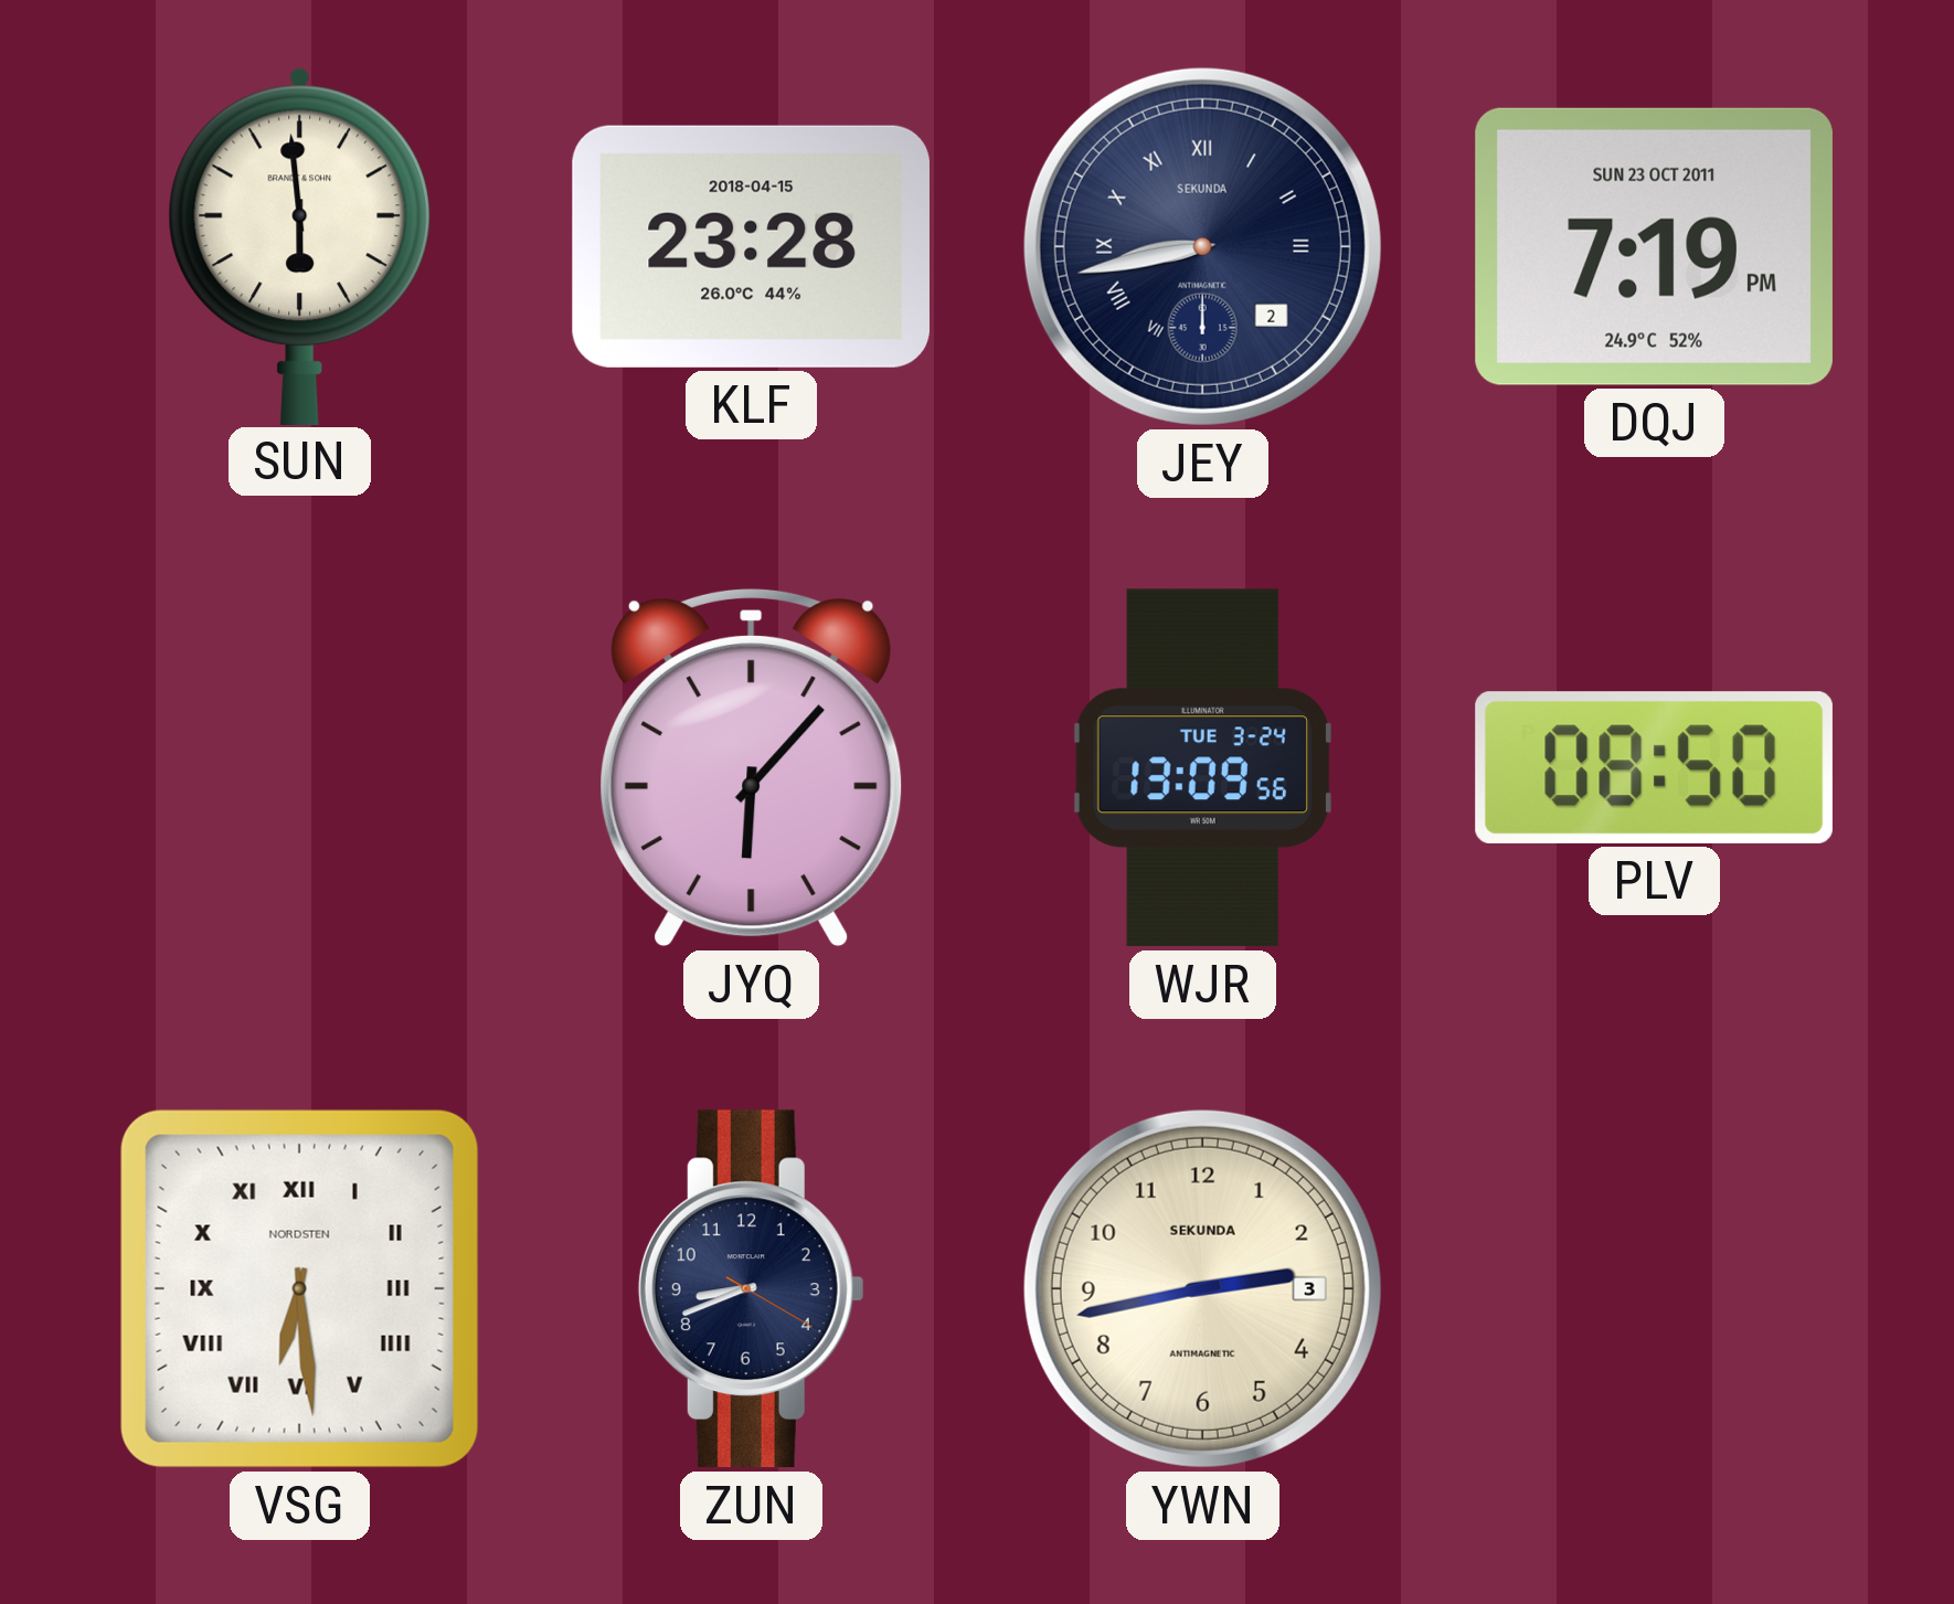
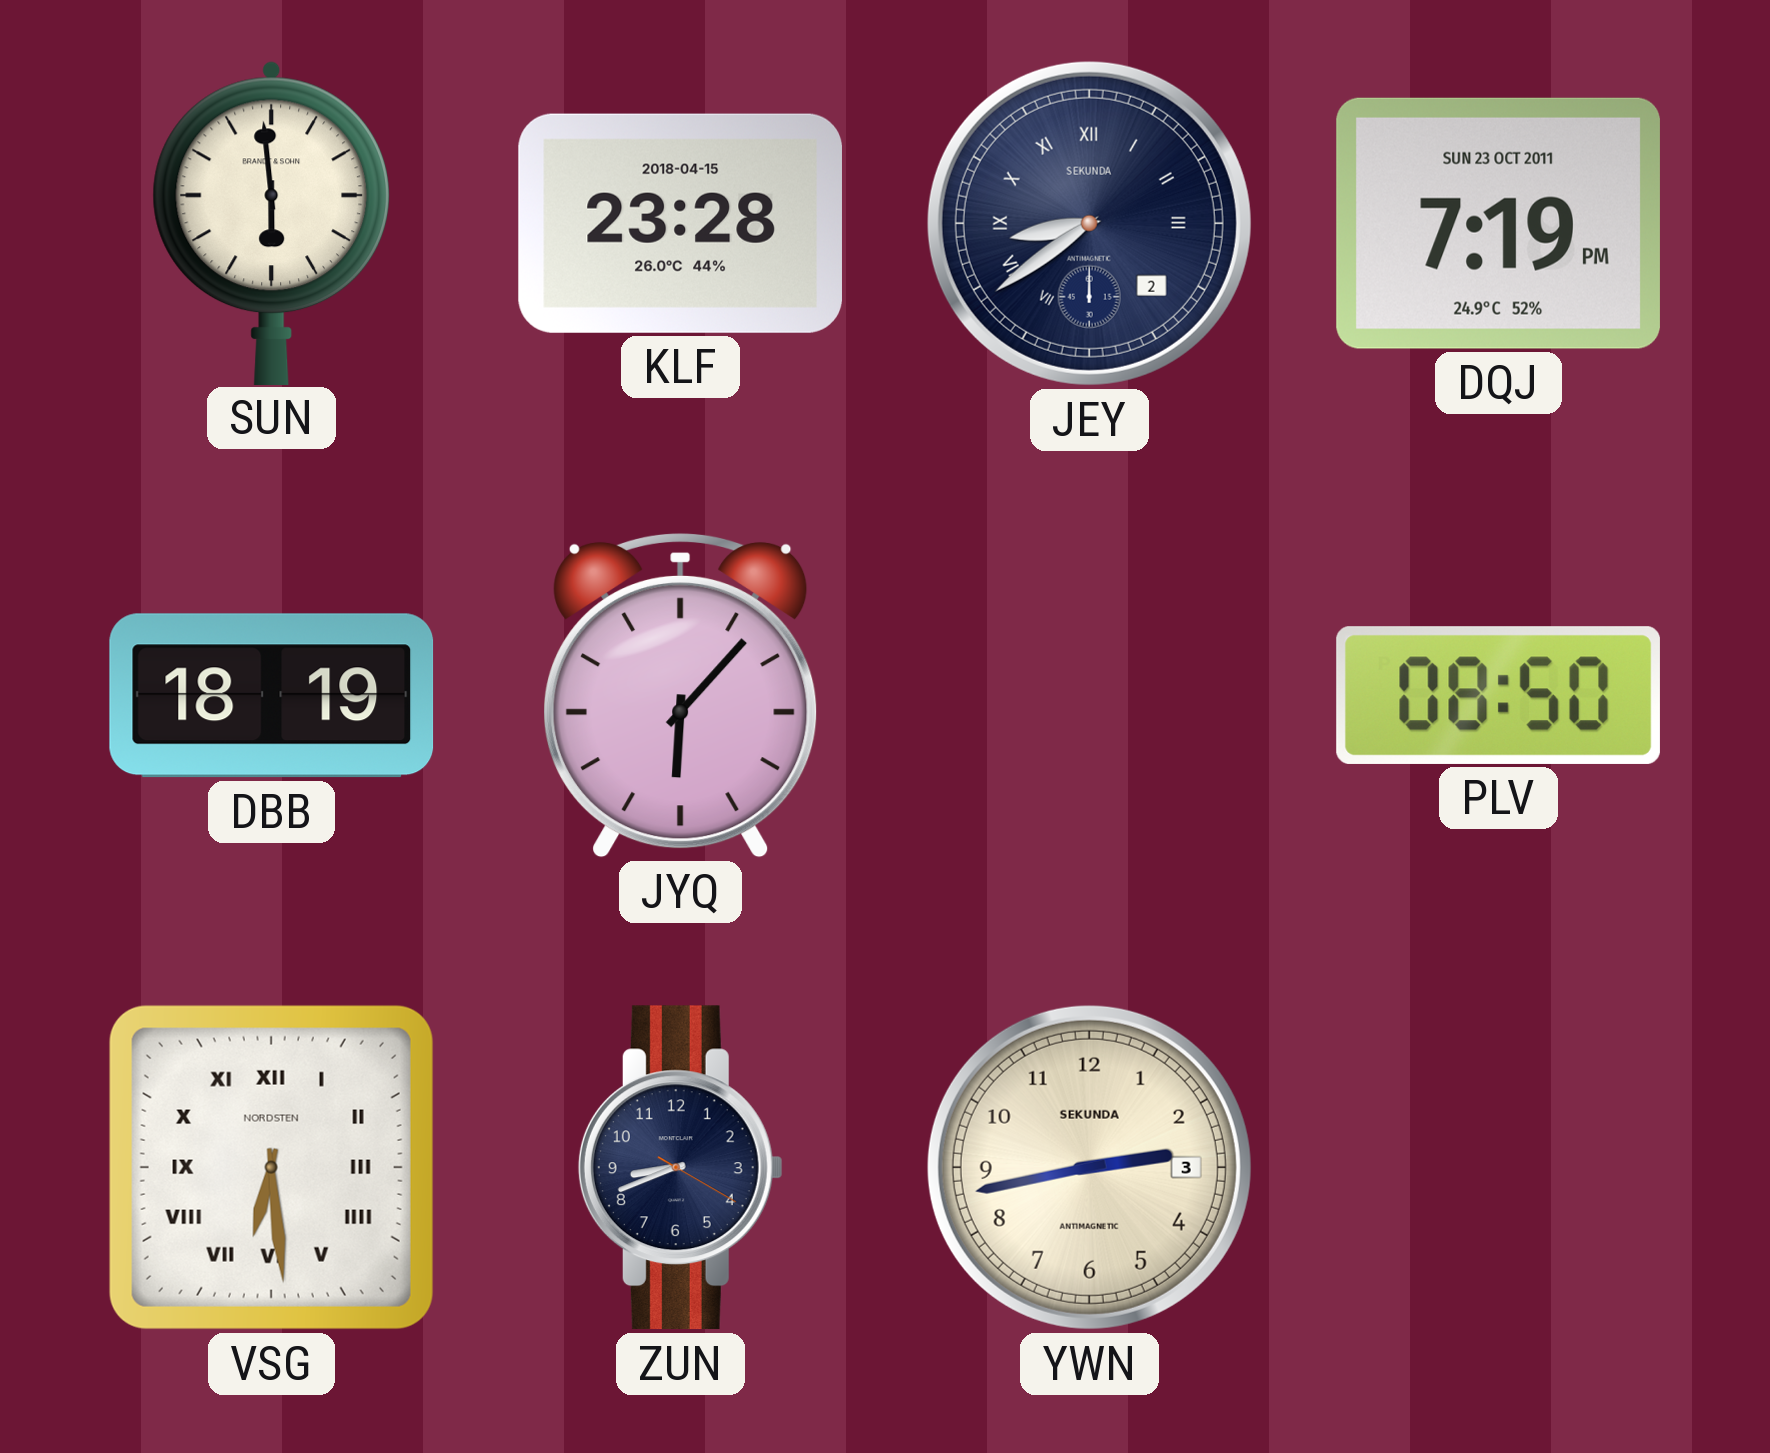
JEY: 8:43 -> 8:39
DBB: none -> 18:19
WJR: 13:09 -> none
